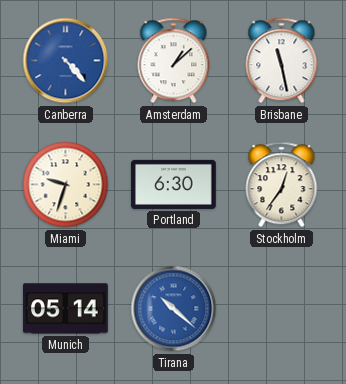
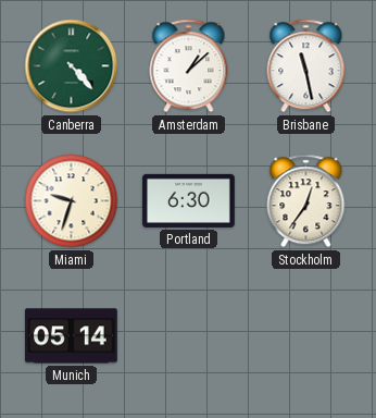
Canberra dial: blue -> green
Tirana: 10:22 -> none
